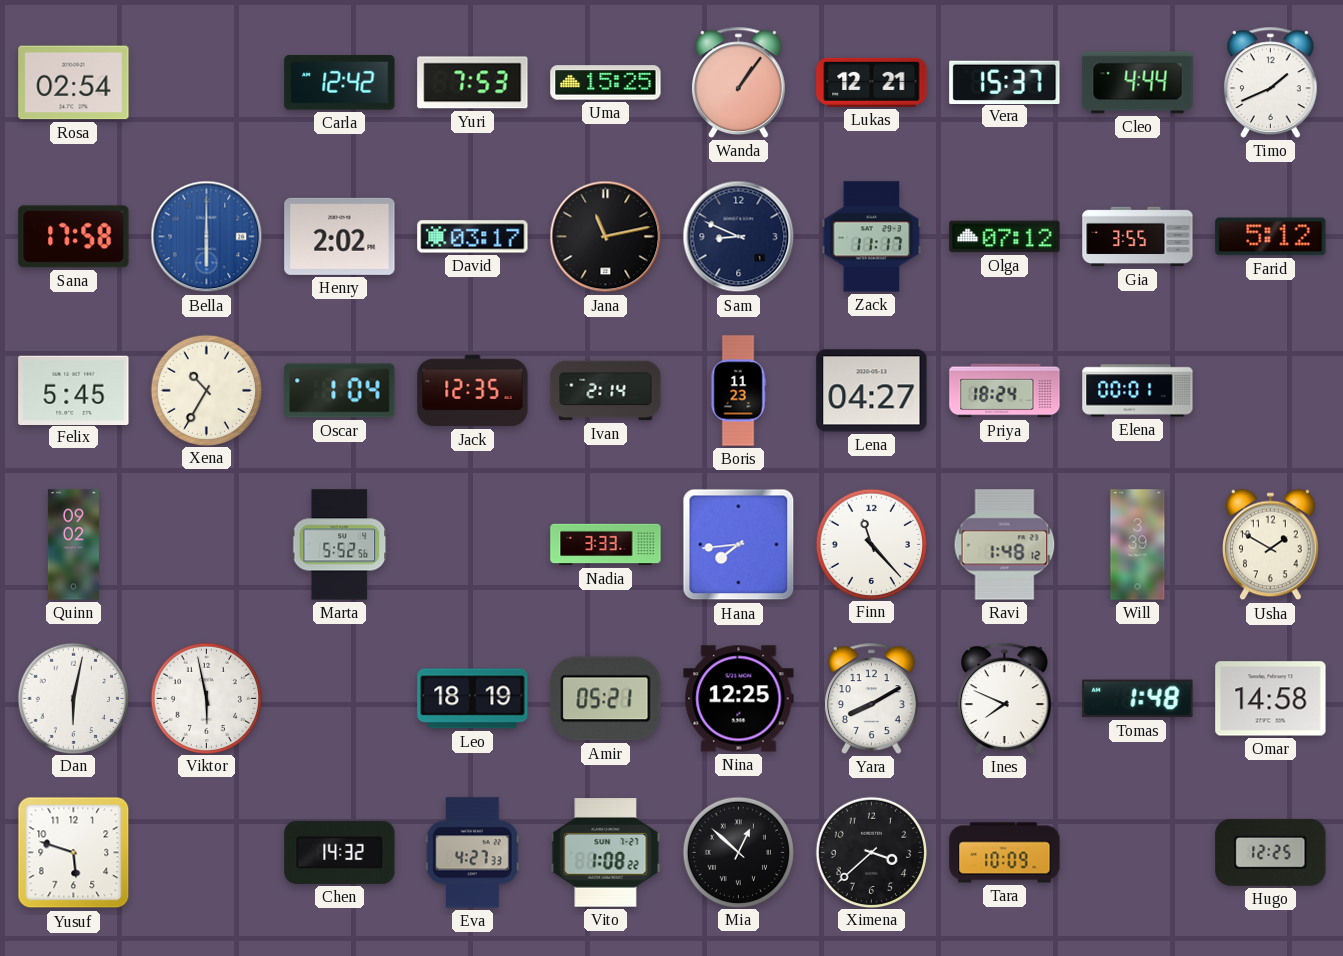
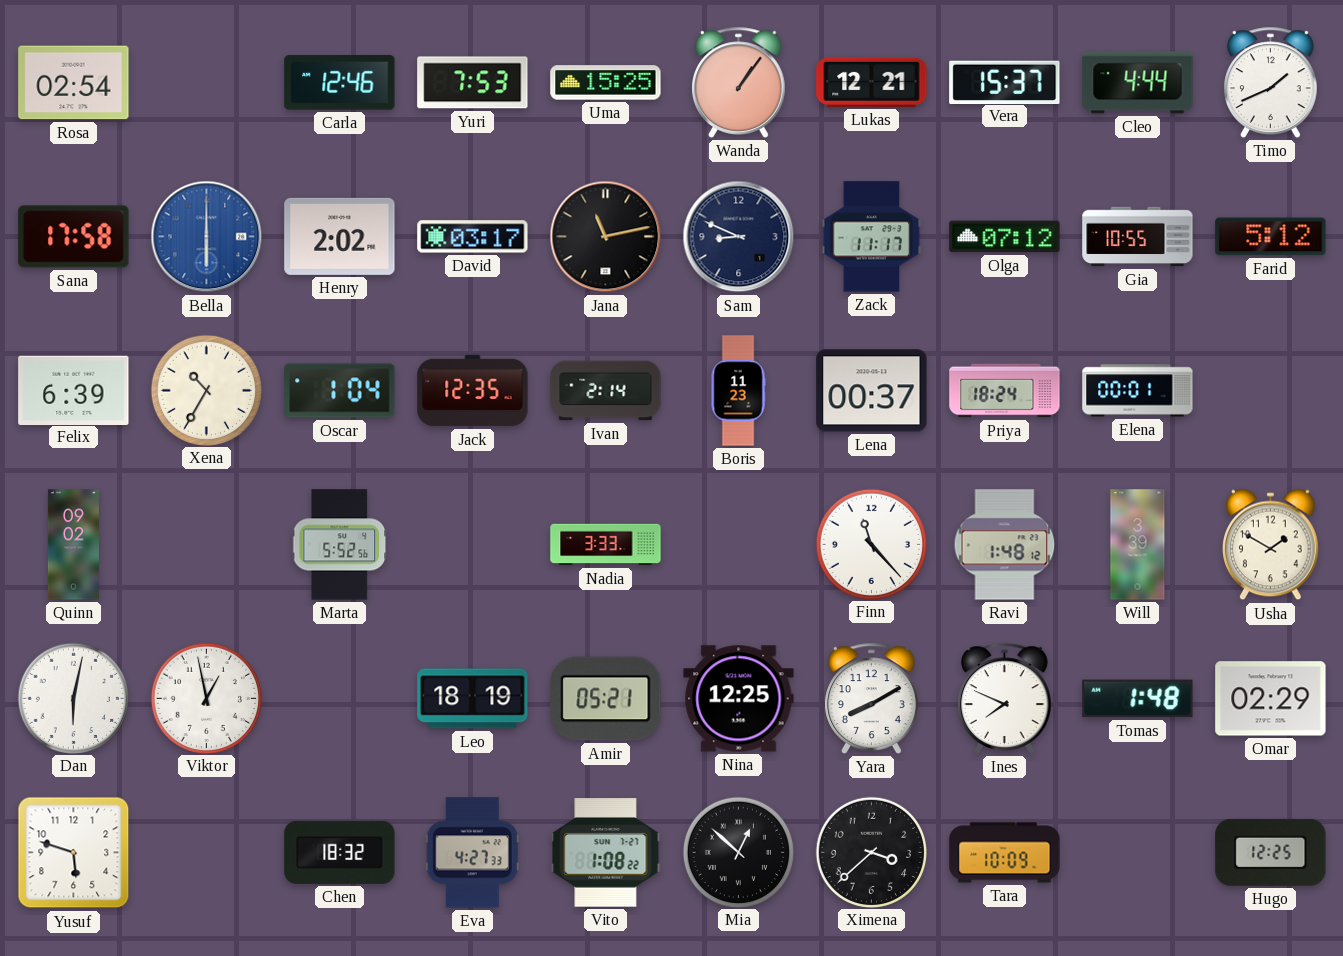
Carla: 12:42 -> 12:46
Gia: 3:55 -> 10:55
Felix: 5:45 -> 6:39
Lena: 04:27 -> 00:37
Hana: 7:44 -> none
Viktor: 5:58 -> 12:58
Omar: 14:58 -> 02:29
Chen: 14:32 -> 18:32
